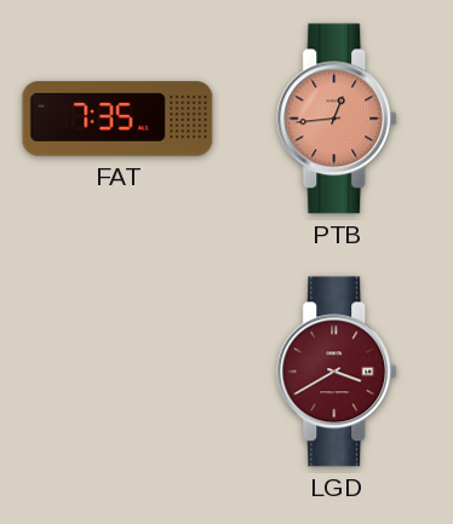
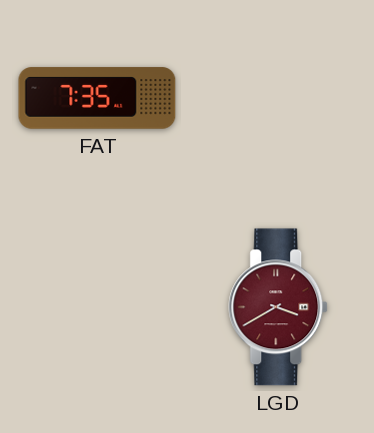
PTB: 12:44 -> none
